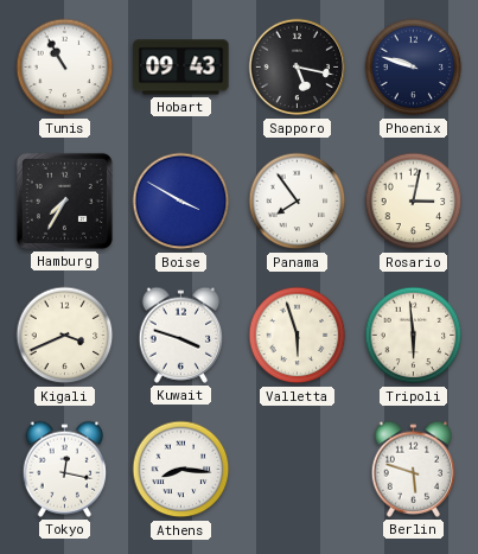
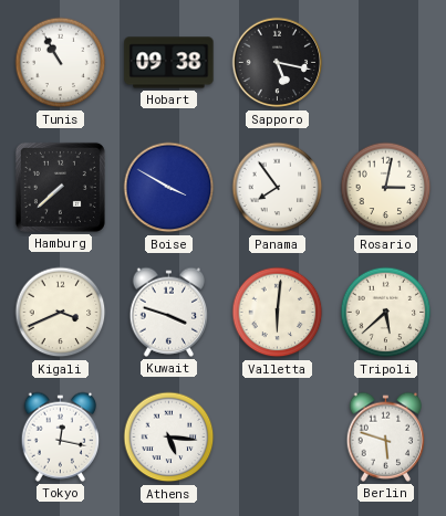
Hobart: 09:43 -> 09:38
Phoenix: 9:48 -> none
Hamburg: 7:35 -> 7:38
Valletta: 5:57 -> 6:01
Tripoli: 5:59 -> 5:38
Athens: 8:16 -> 5:16
